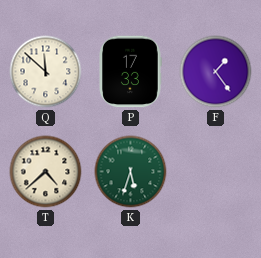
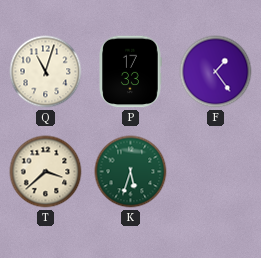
Q: 11:52 -> 11:03
T: 4:38 -> 3:38
